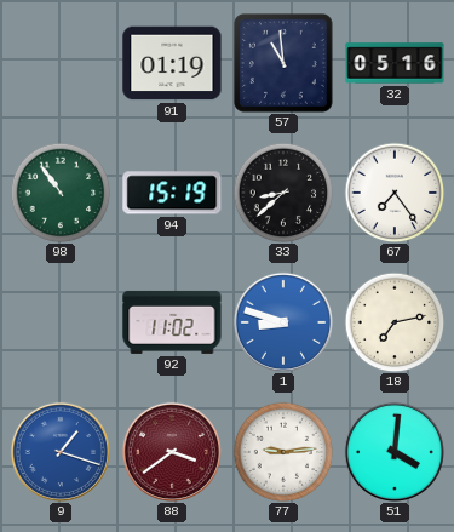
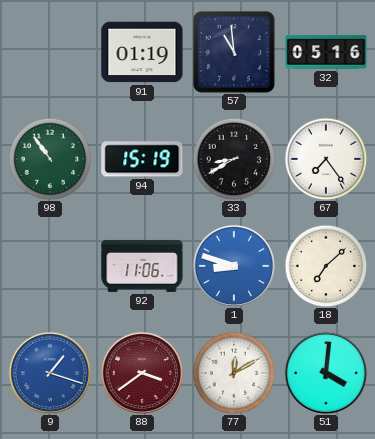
33: 8:38 -> 8:40
92: 11:02 -> 11:06
18: 7:13 -> 7:08
77: 9:14 -> 12:10
